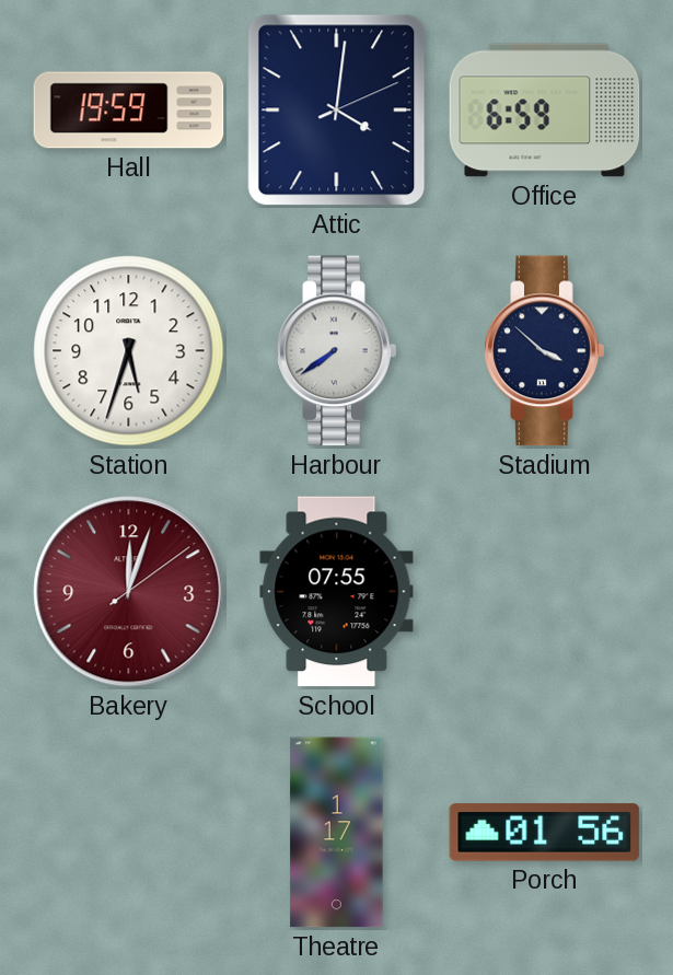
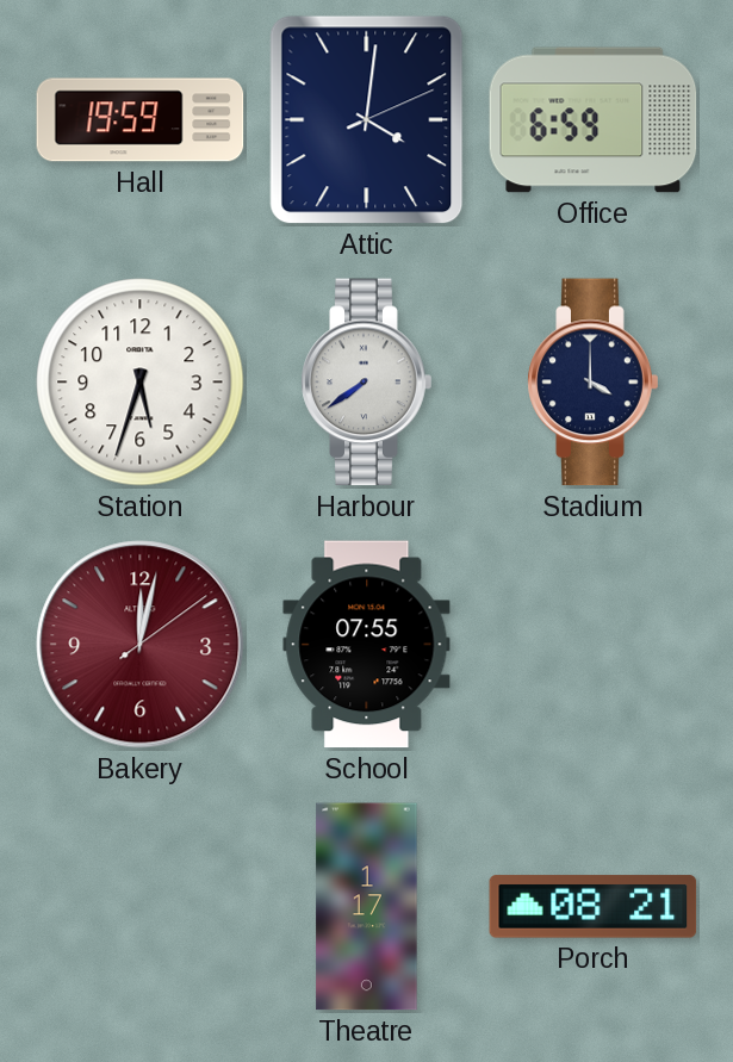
Stadium: 3:52 -> 4:00
Bakery: 12:03 -> 12:02
Porch: 01:56 -> 08:21
